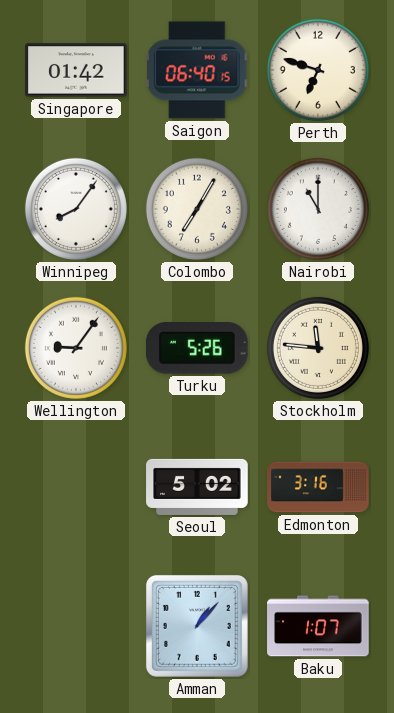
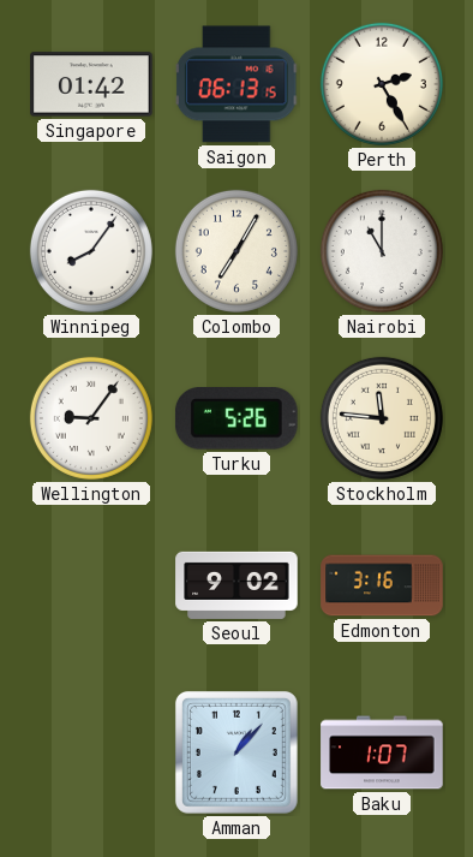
Saigon: 06:40 -> 06:13
Perth: 6:48 -> 2:25
Seoul: 5:02 -> 9:02
